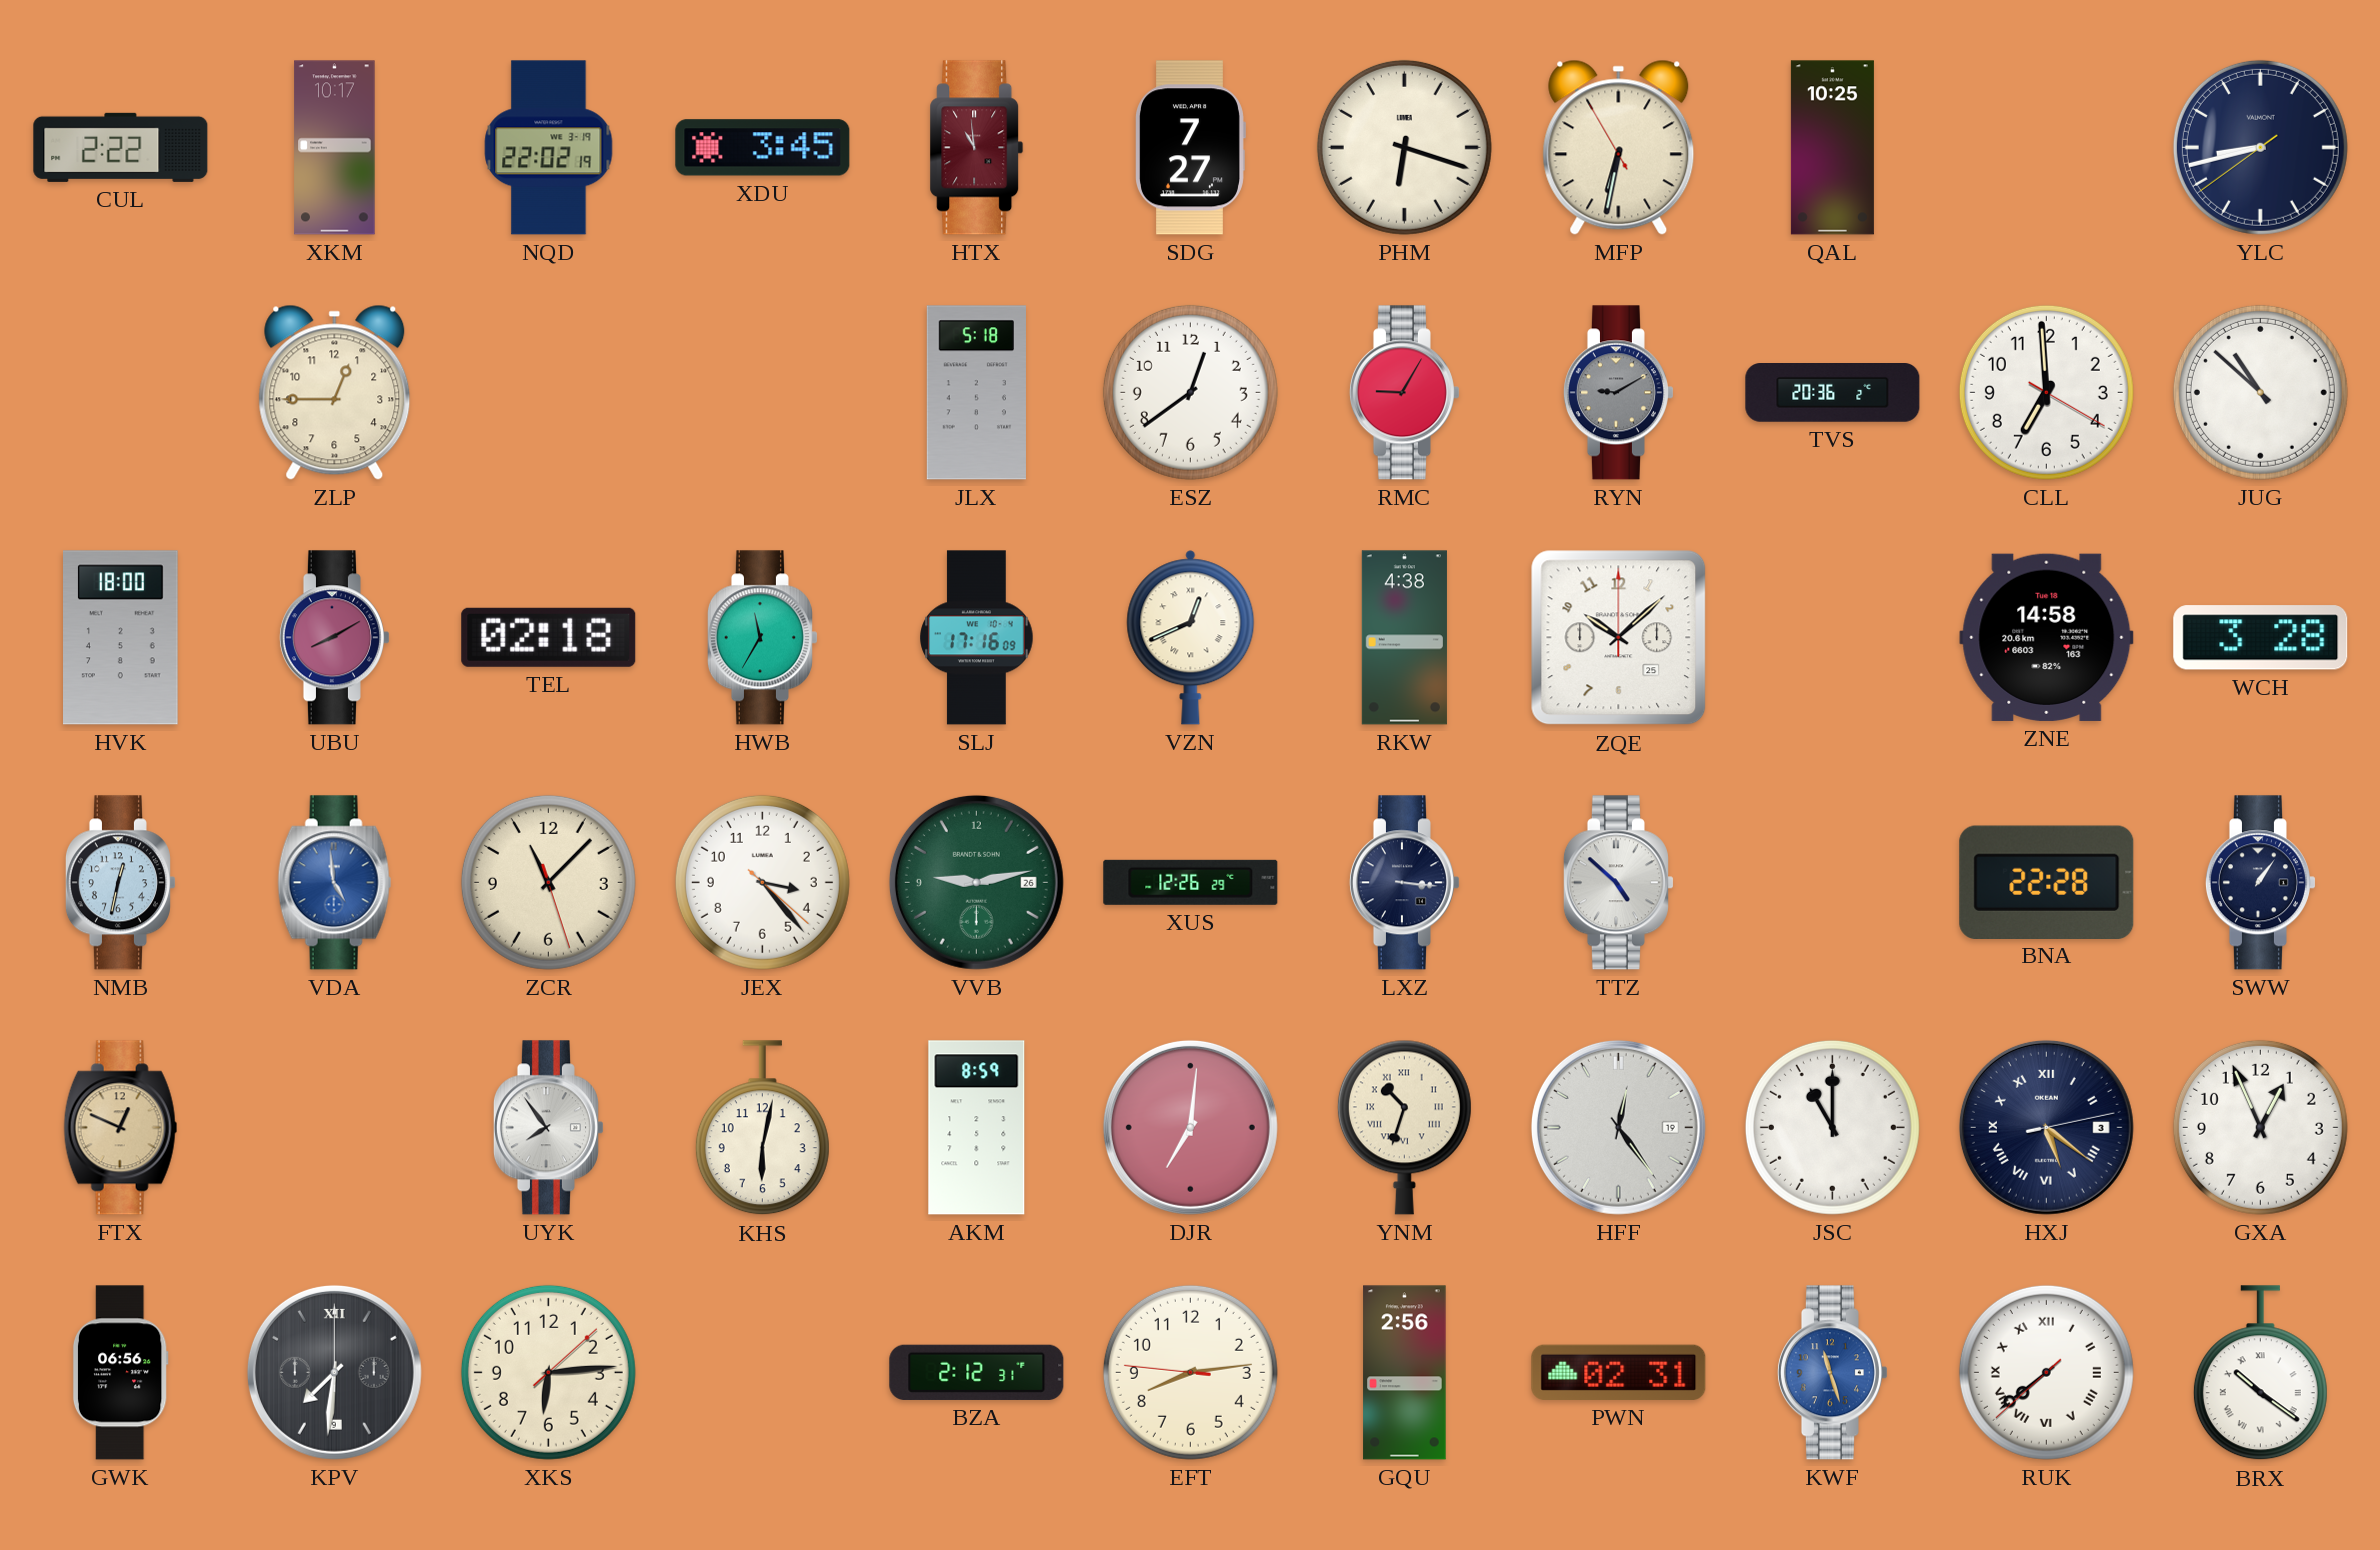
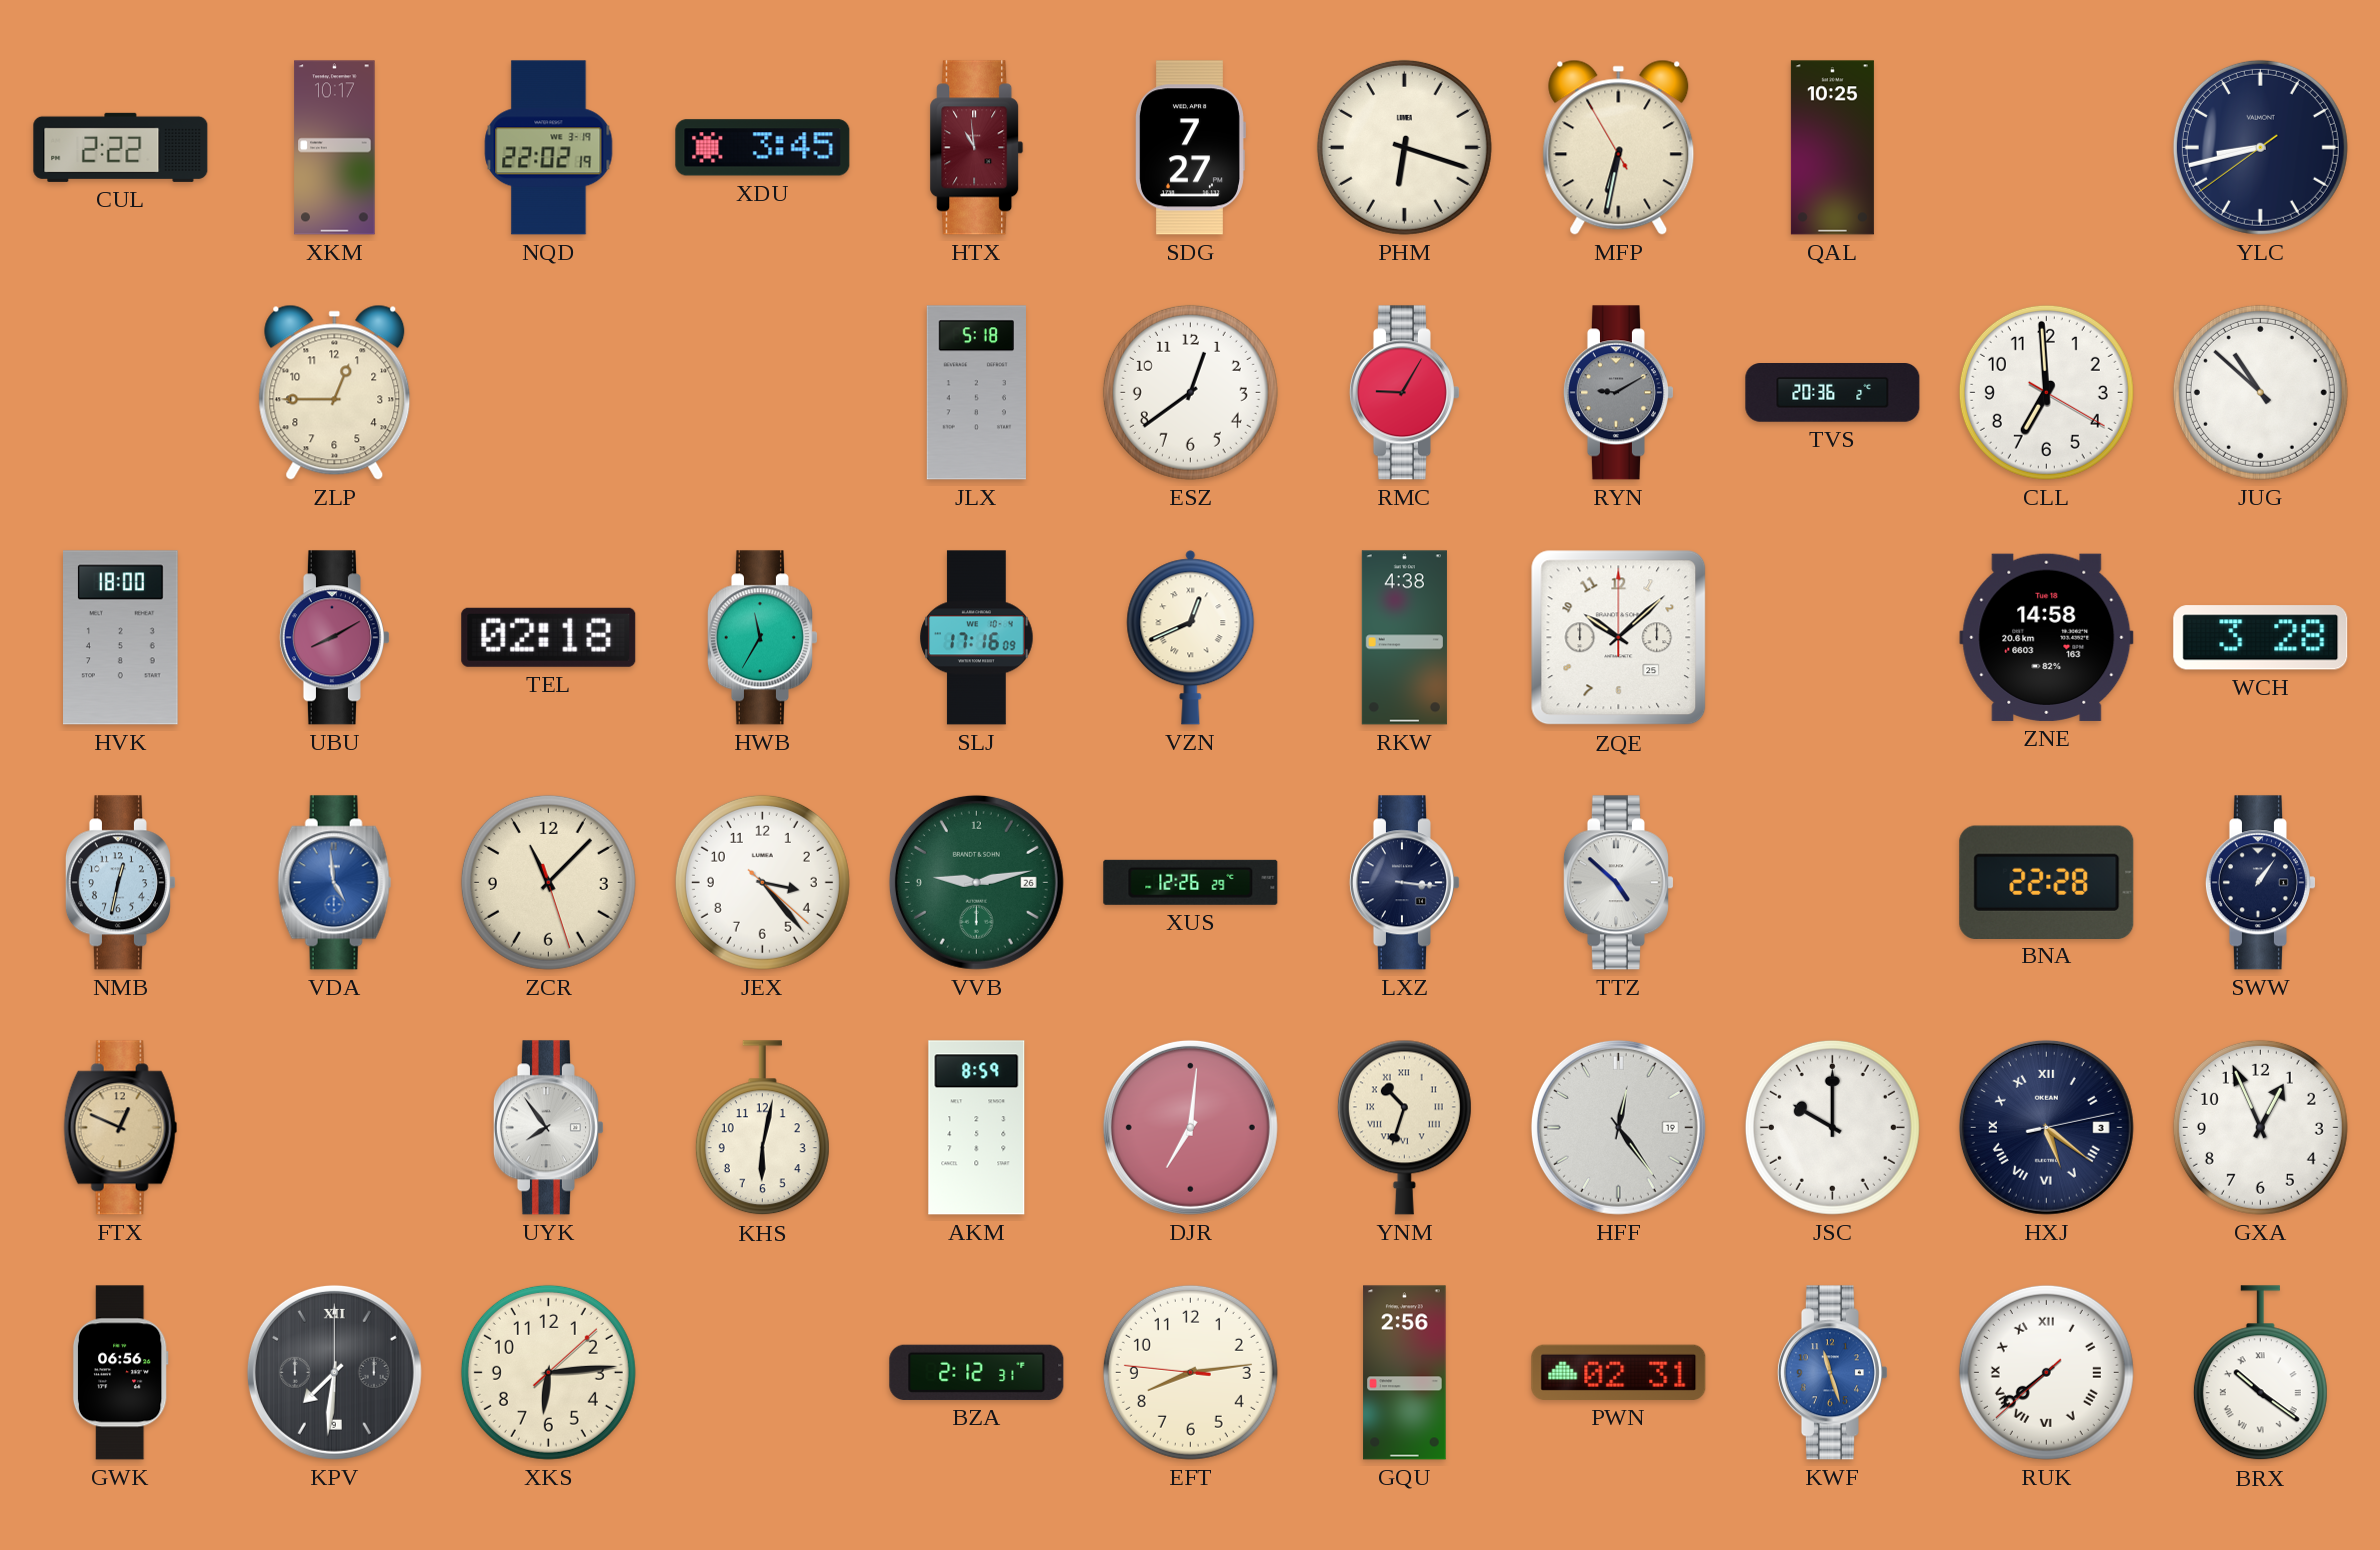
JSC: 11:00 -> 10:00
